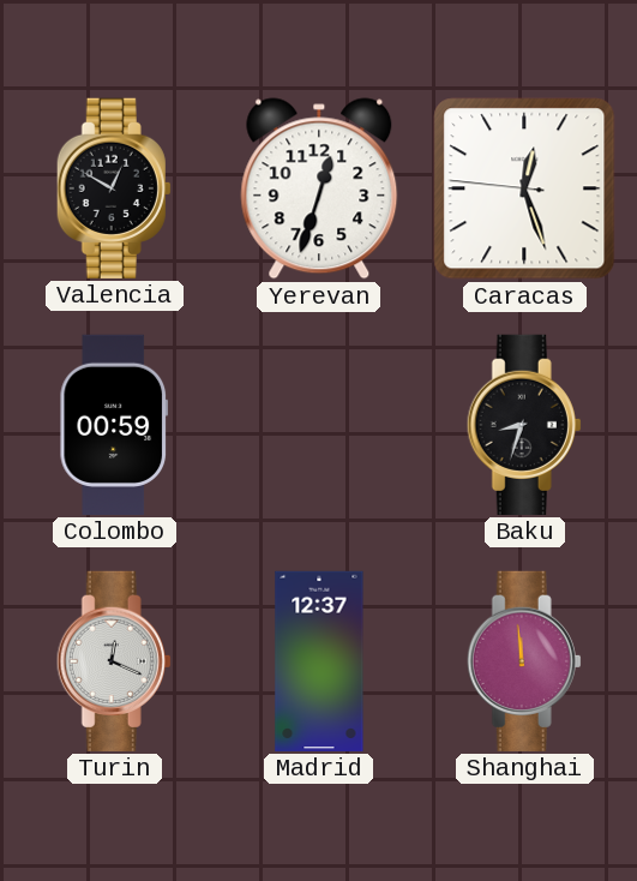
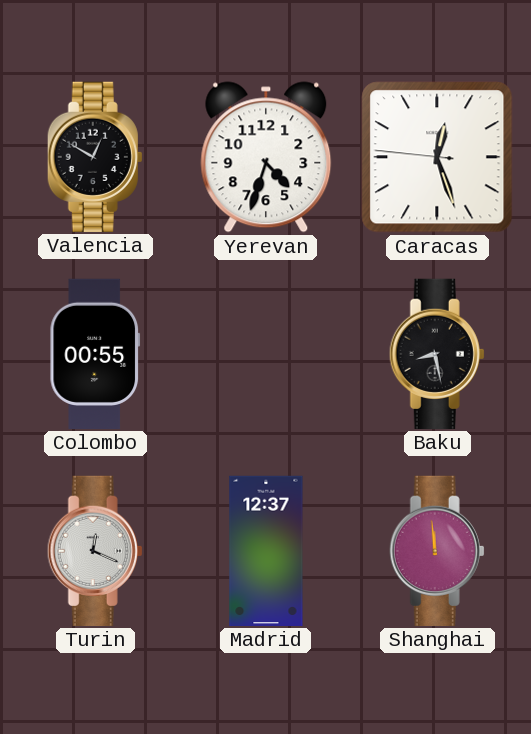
Yerevan: 12:33 -> 4:33
Colombo: 00:59 -> 00:55
Baku: 8:33 -> 8:28
